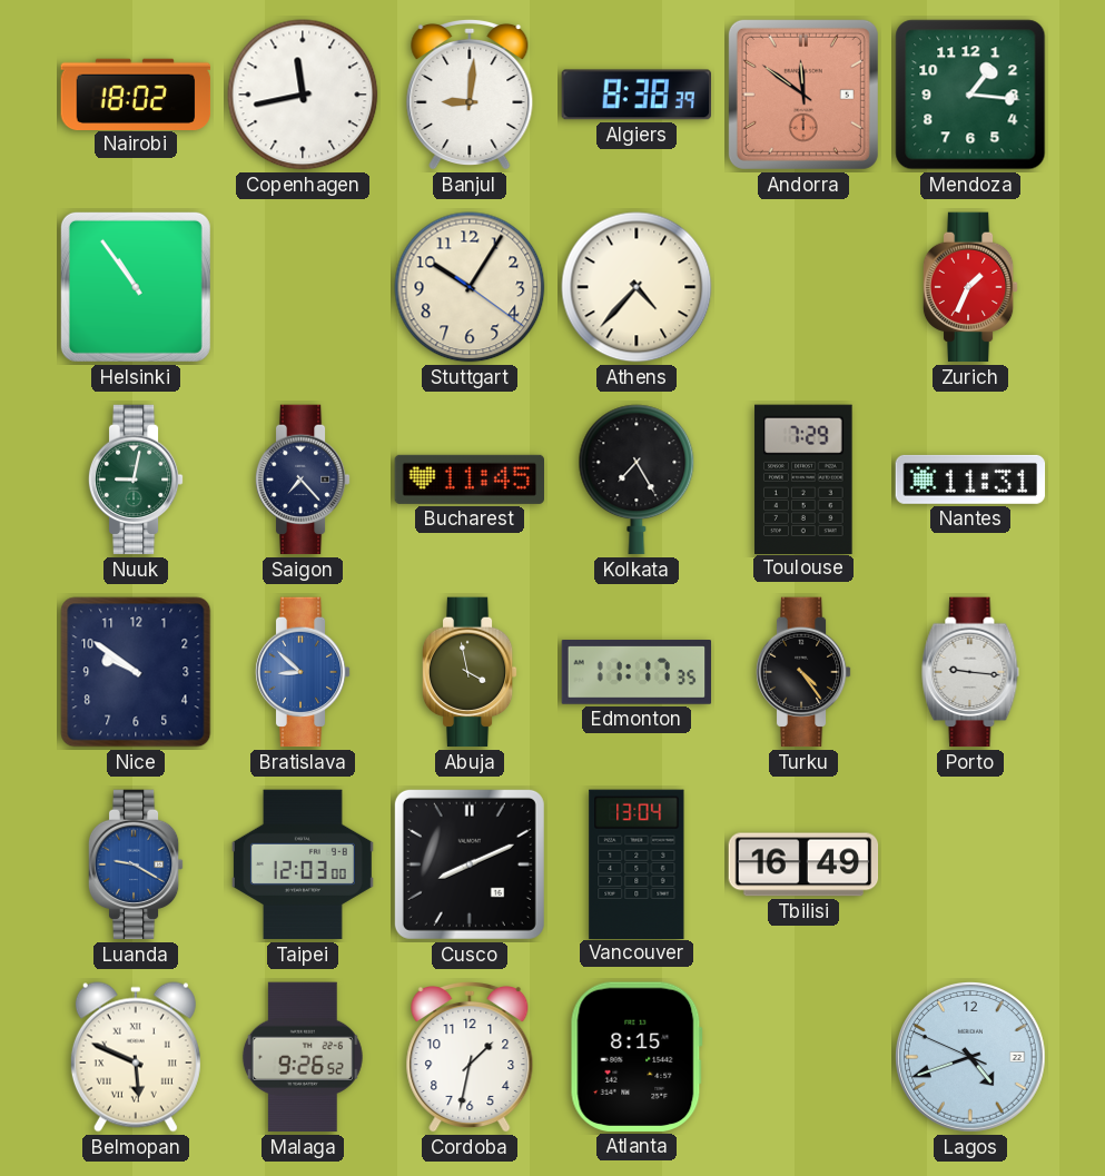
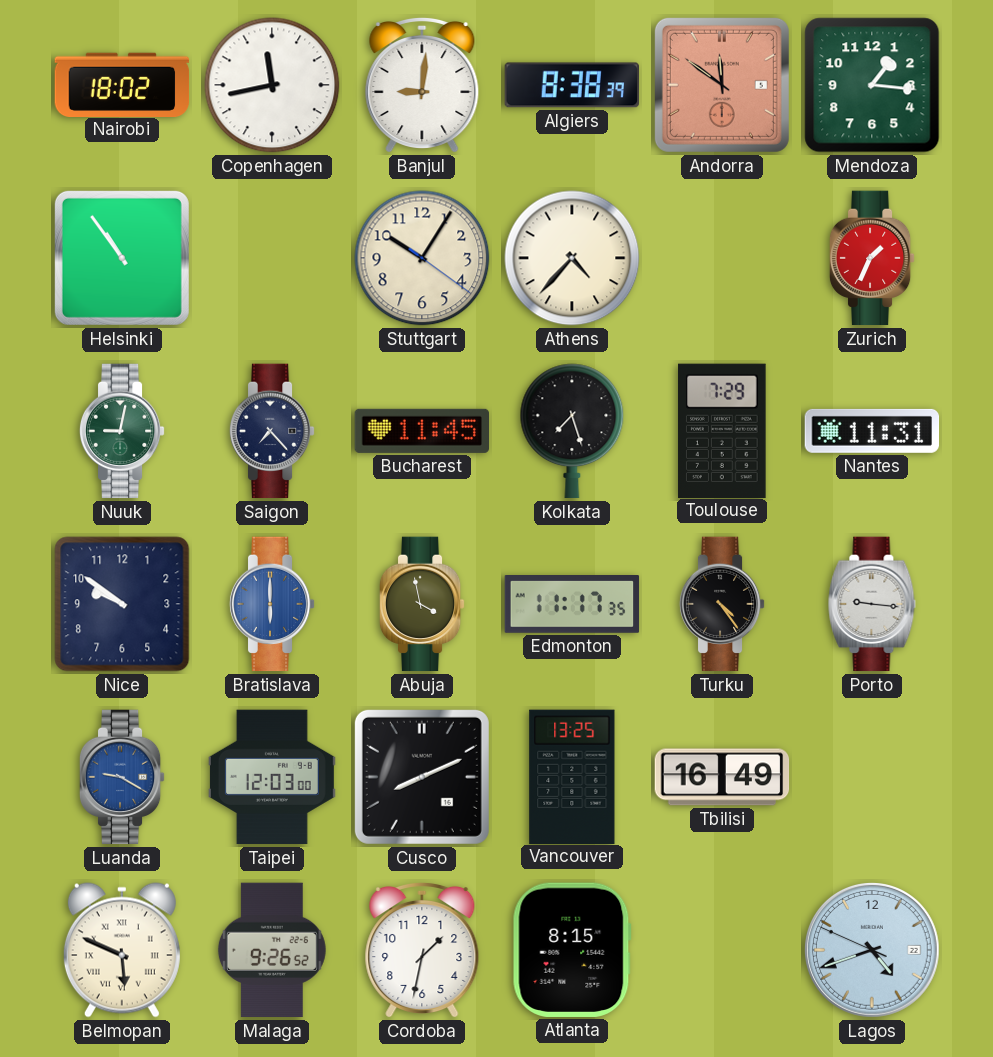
Kolkata: 7:25 -> 7:27
Bratislava: 8:52 -> 6:00
Vancouver: 13:04 -> 13:25
